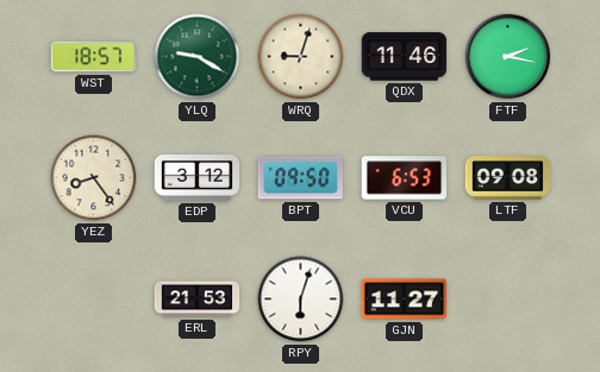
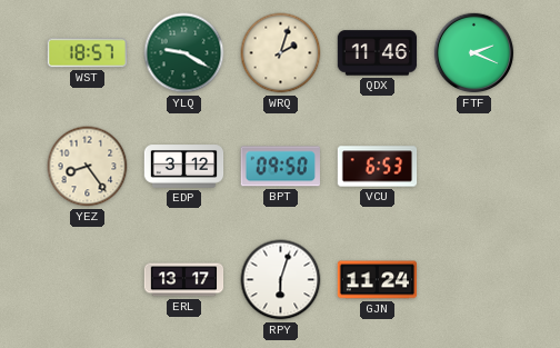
WRQ: 9:03 -> 2:03
FTF: 2:17 -> 2:19
LTF: 09:08 -> none
ERL: 21:53 -> 13:17
GJN: 11:27 -> 11:24
